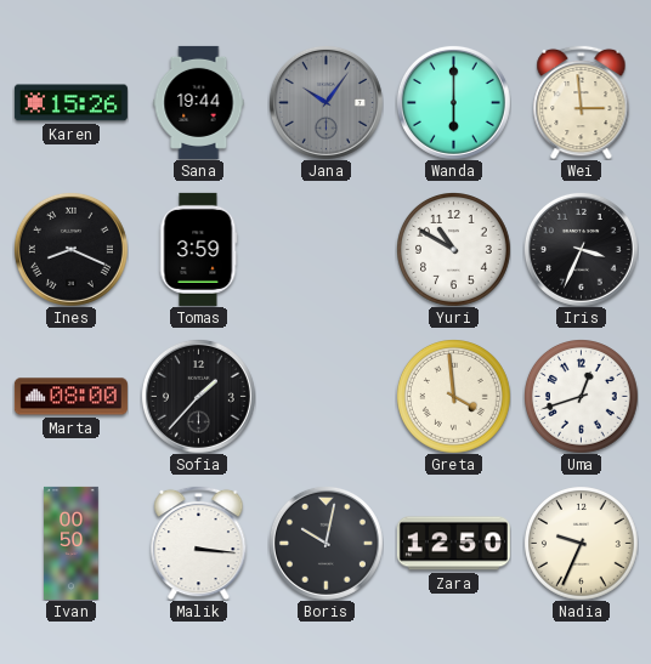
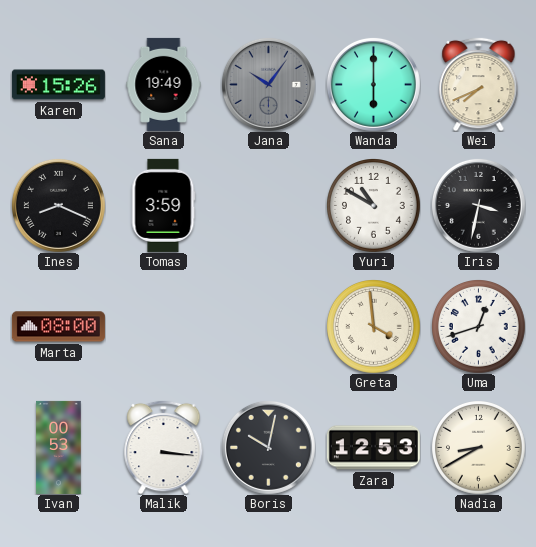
Sana: 19:44 -> 19:49
Wei: 2:59 -> 7:41
Iris: 3:34 -> 3:32
Sofia: 1:37 -> none
Ivan: 00:50 -> 00:53
Zara: 12:50 -> 12:53
Nadia: 9:34 -> 8:40
